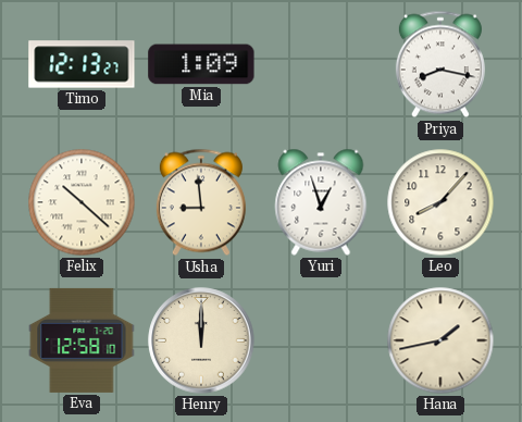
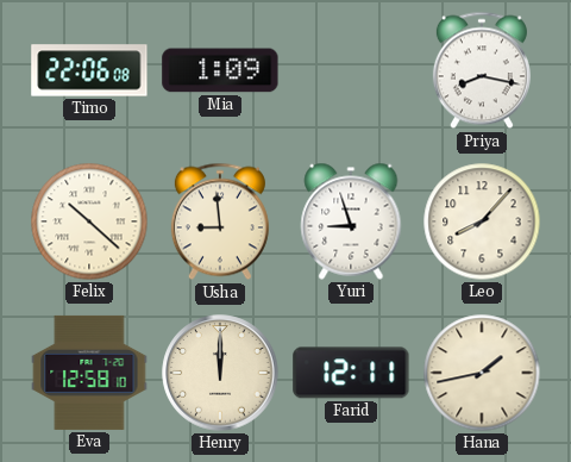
Timo: 12:13 -> 22:06
Yuri: 12:57 -> 8:57
Farid: none -> 12:11
